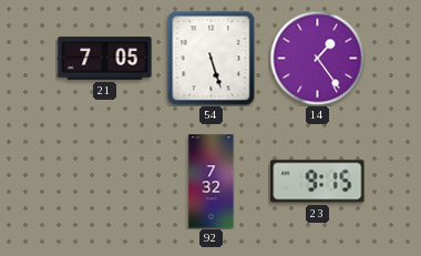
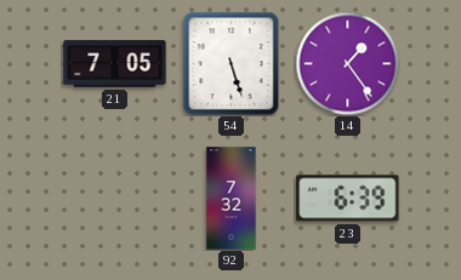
23: 9:15 -> 6:39
